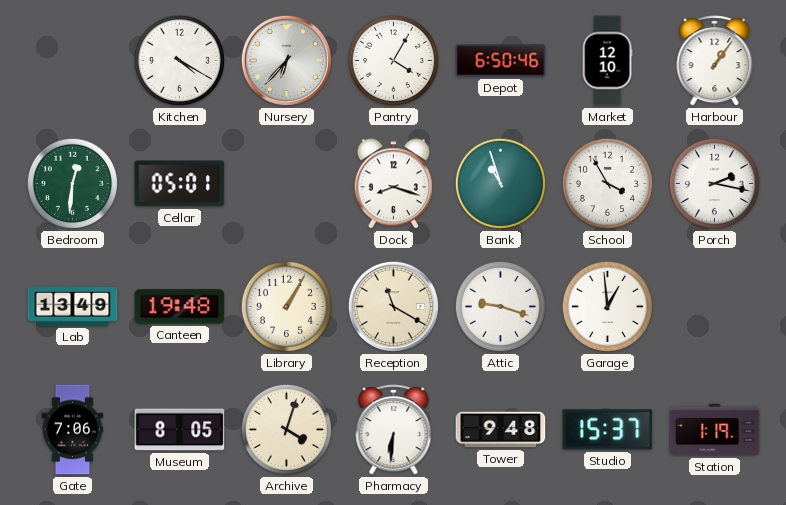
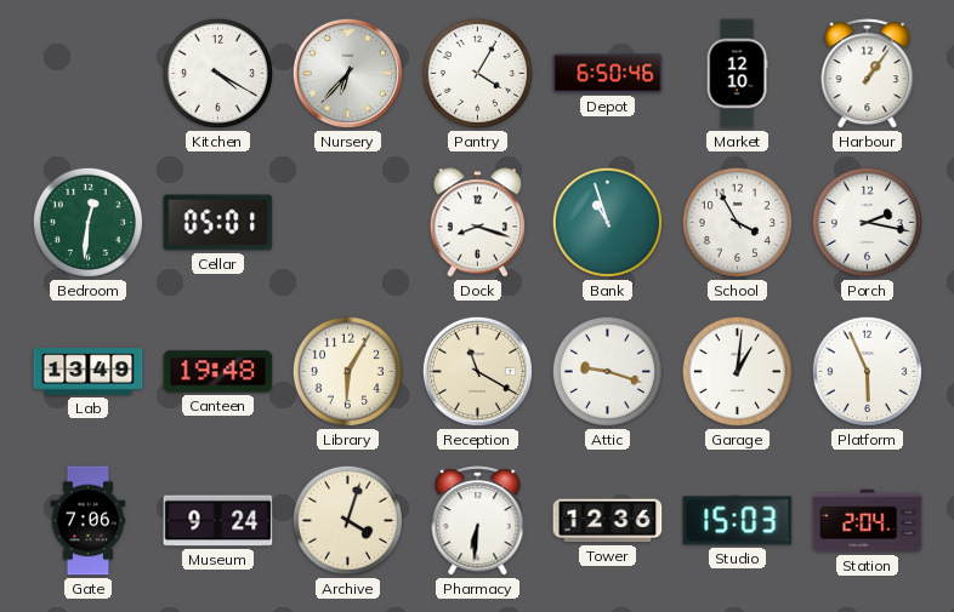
Library: 1:05 -> 6:05
Garage: 12:59 -> 1:01
Platform: none -> 5:56
Museum: 8:05 -> 9:24
Tower: 9:48 -> 12:36
Studio: 15:37 -> 15:03
Station: 1:19 -> 2:04
